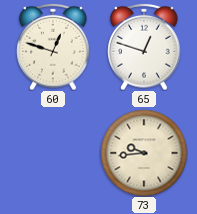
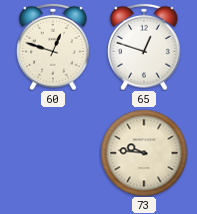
73: 9:44 -> 9:46
